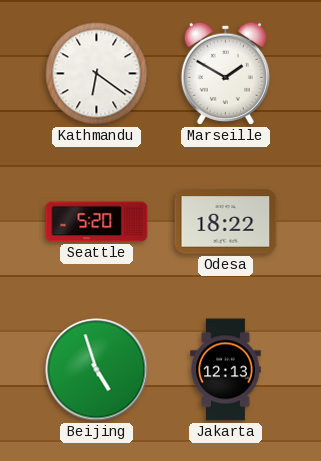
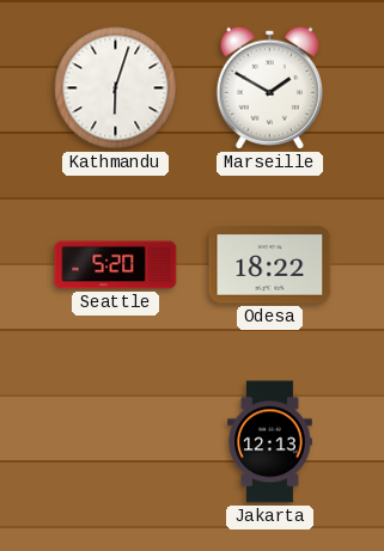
Kathmandu: 6:21 -> 6:03
Beijing: 4:57 -> none
